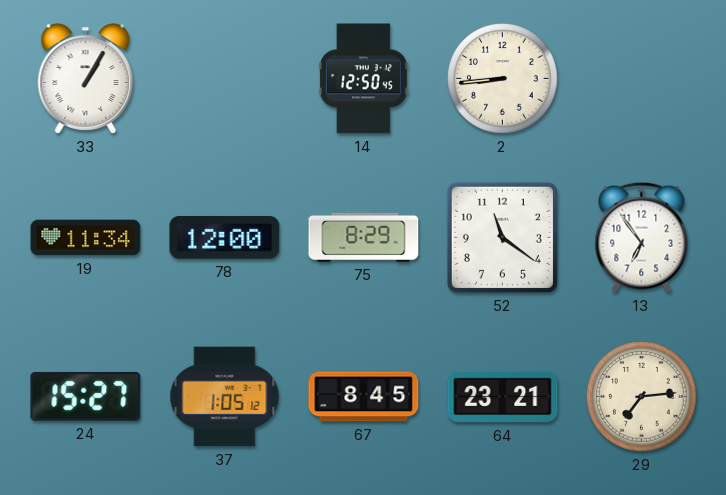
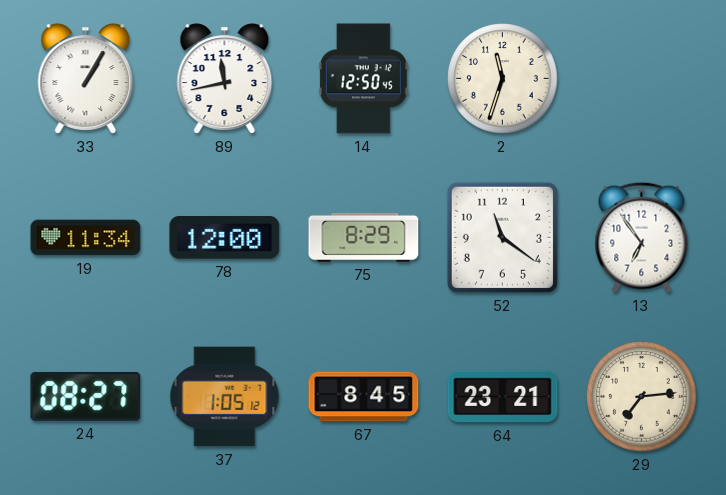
89: none -> 11:43
2: 8:44 -> 11:33
24: 15:27 -> 08:27
